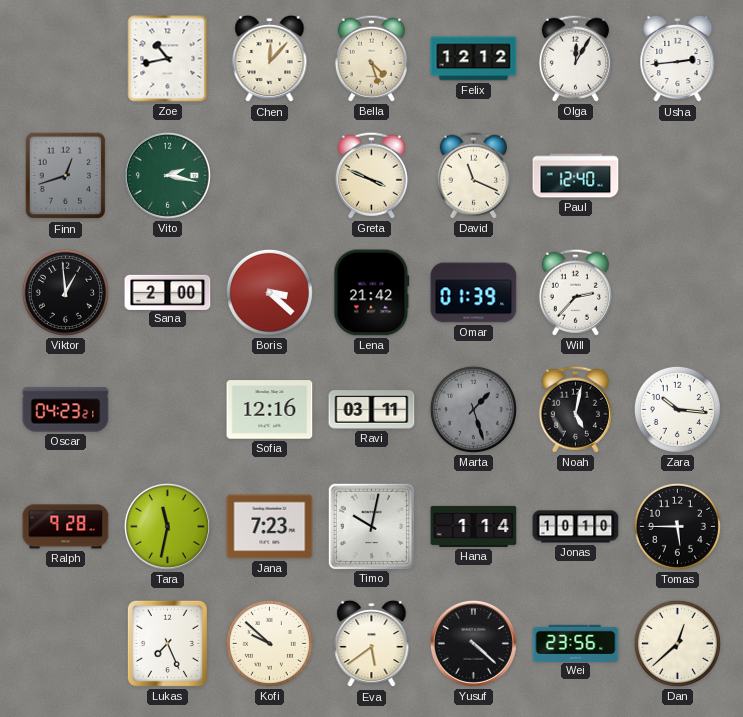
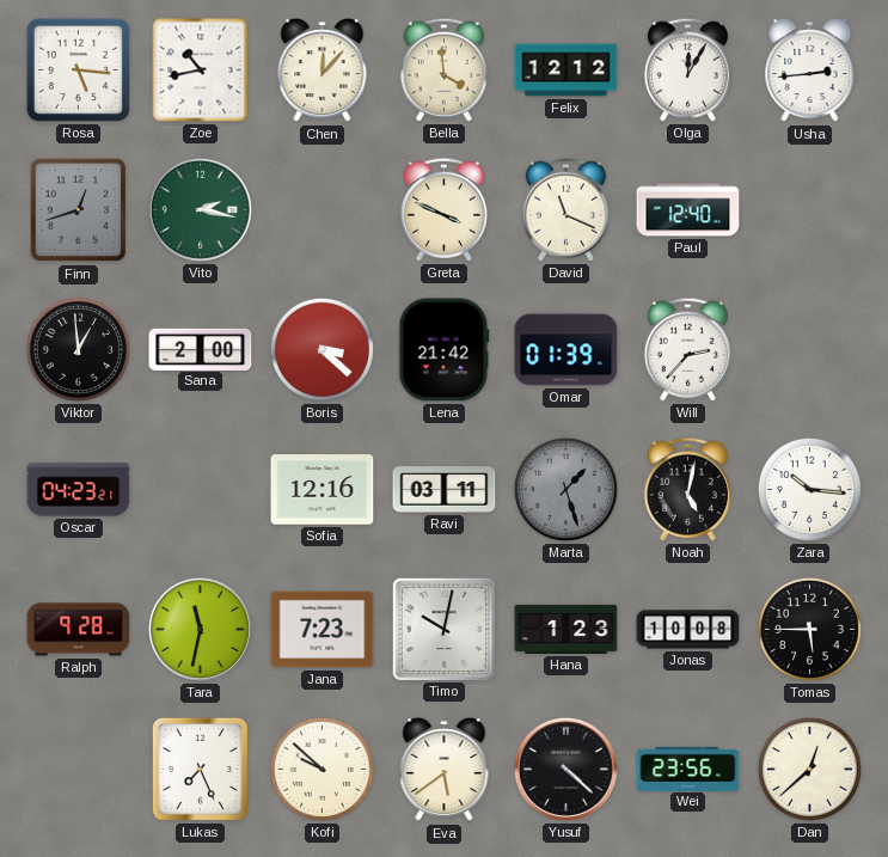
Rosa: none -> 5:16
Bella: 4:27 -> 3:59
Hana: 1:14 -> 1:23
Jonas: 10:10 -> 10:08
